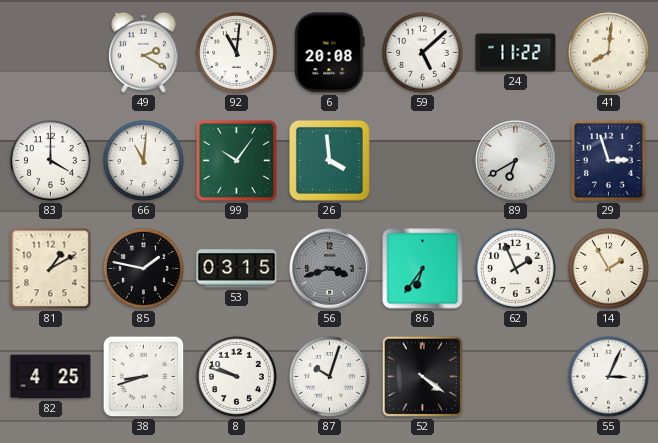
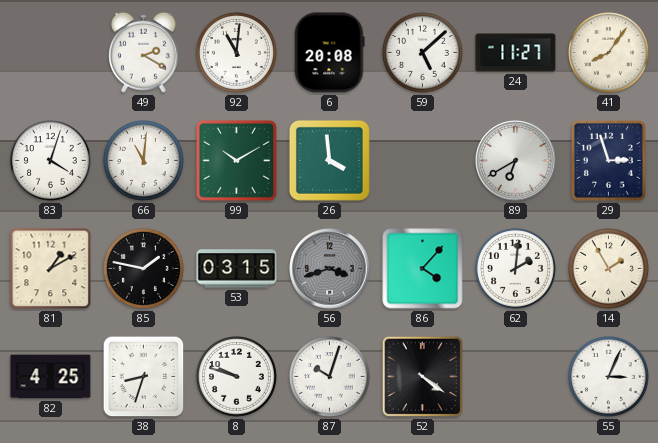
24: 11:22 -> 11:27
41: 8:01 -> 8:06
83: 4:00 -> 4:03
99: 10:06 -> 10:10
86: 6:36 -> 4:07
62: 1:56 -> 2:01
38: 8:42 -> 8:33
